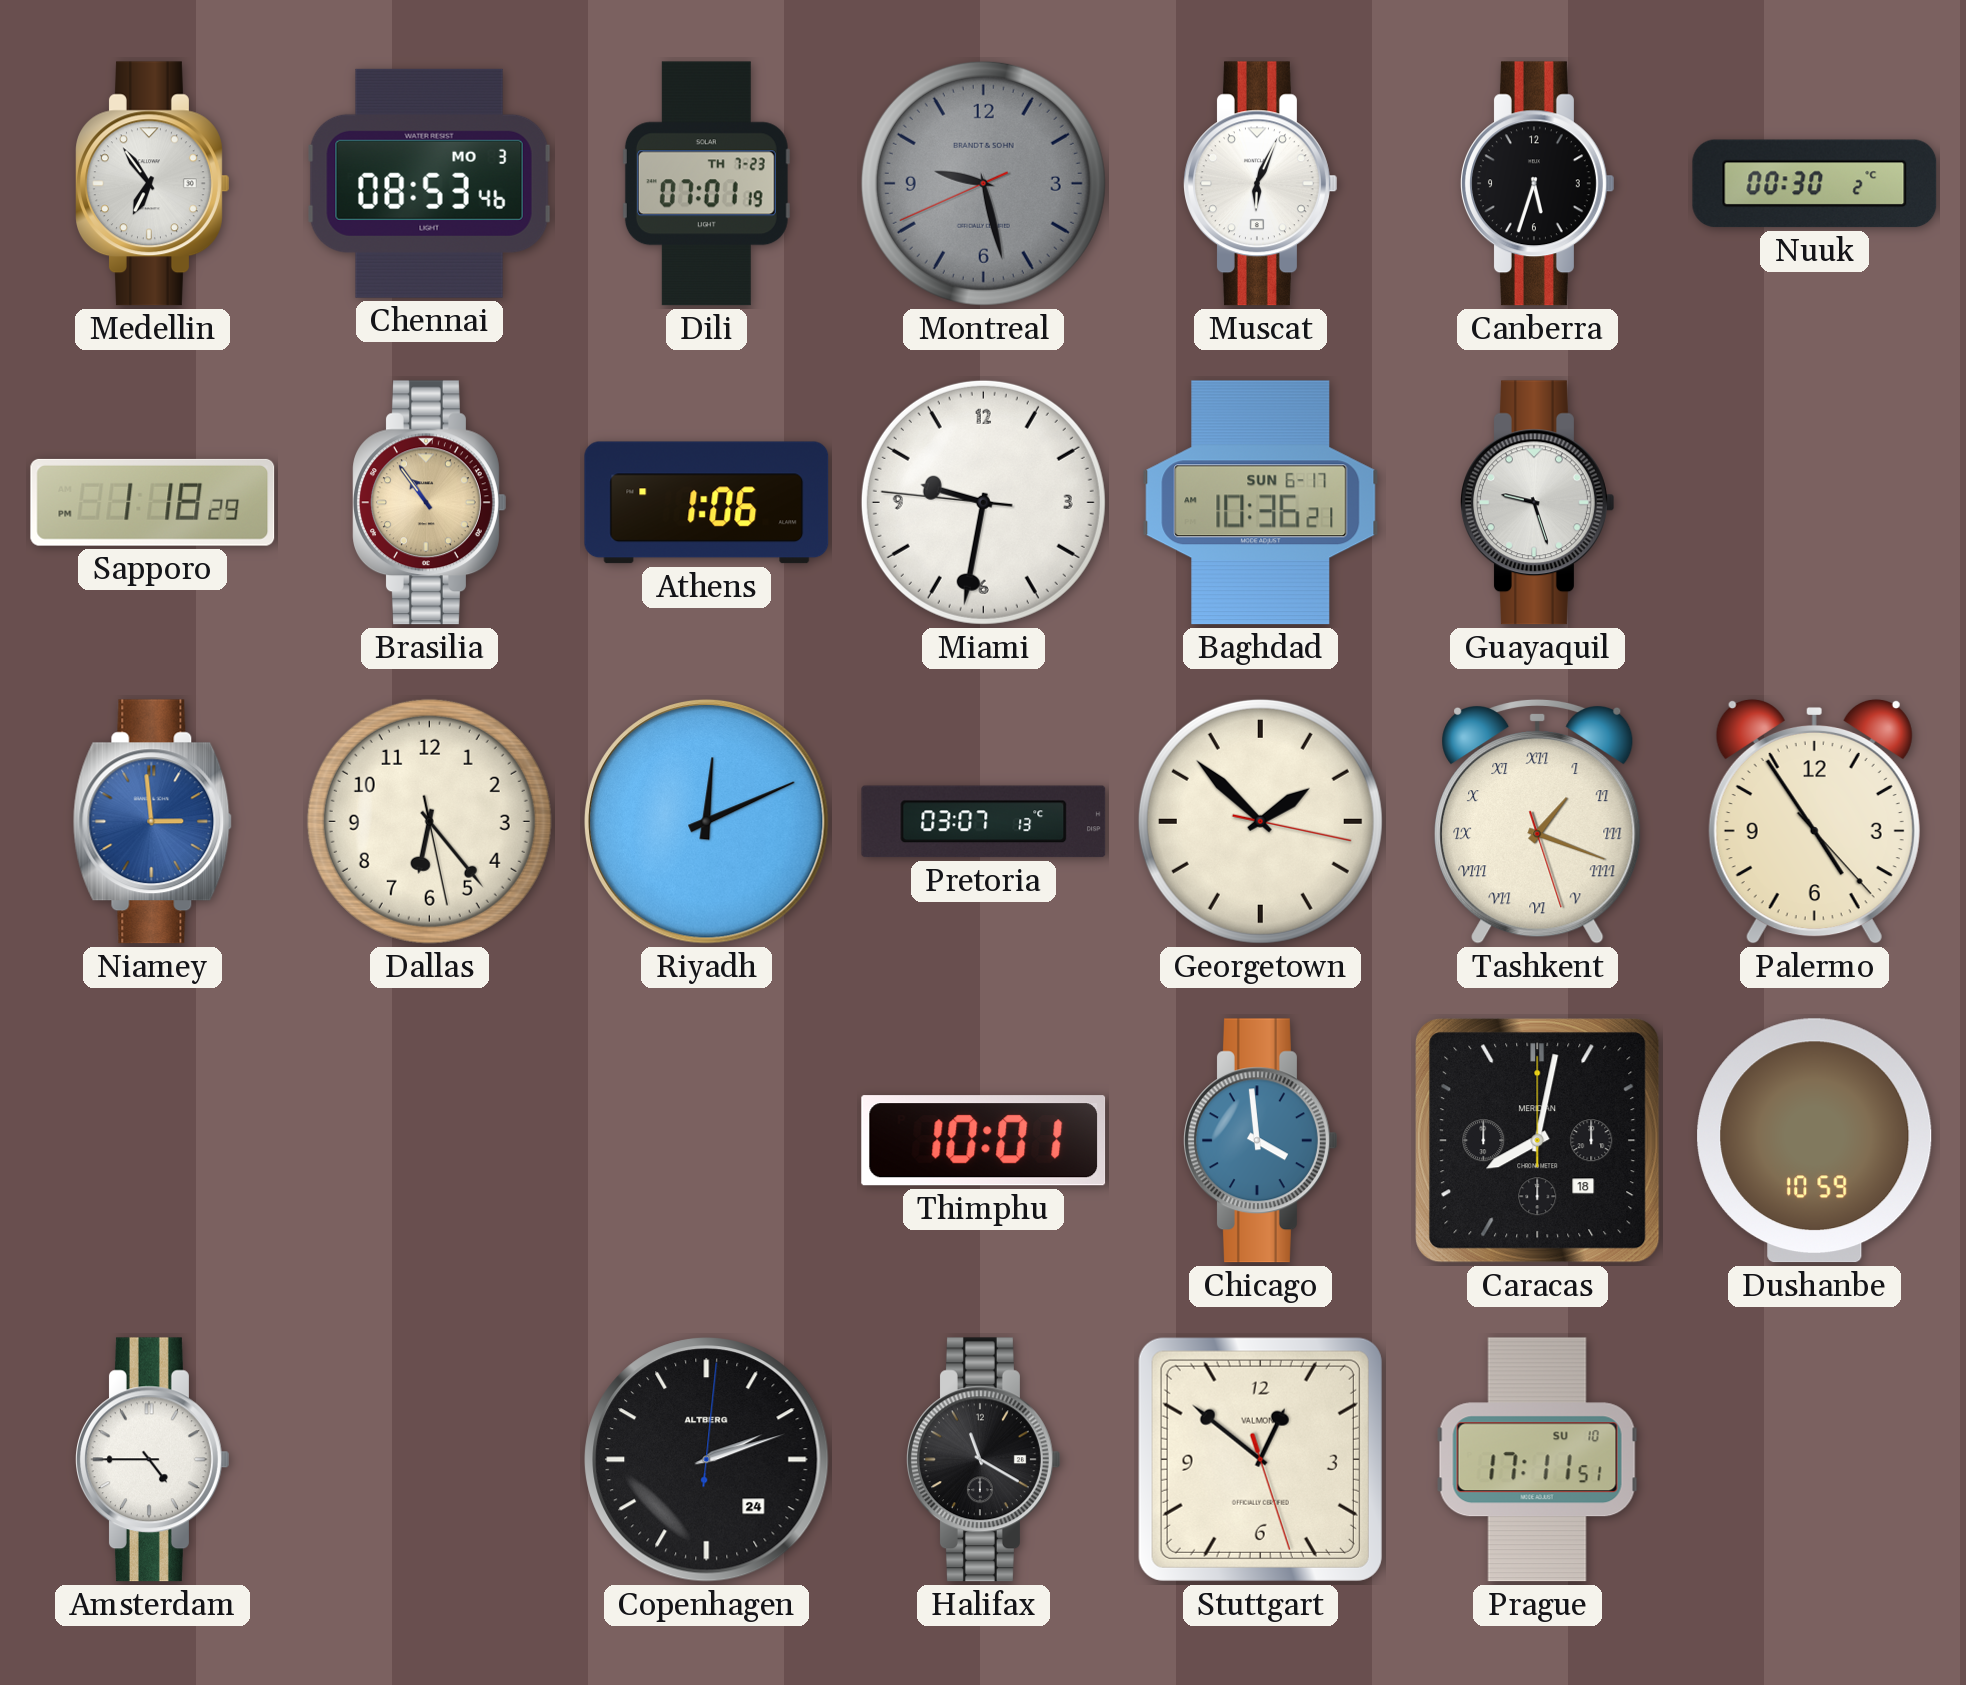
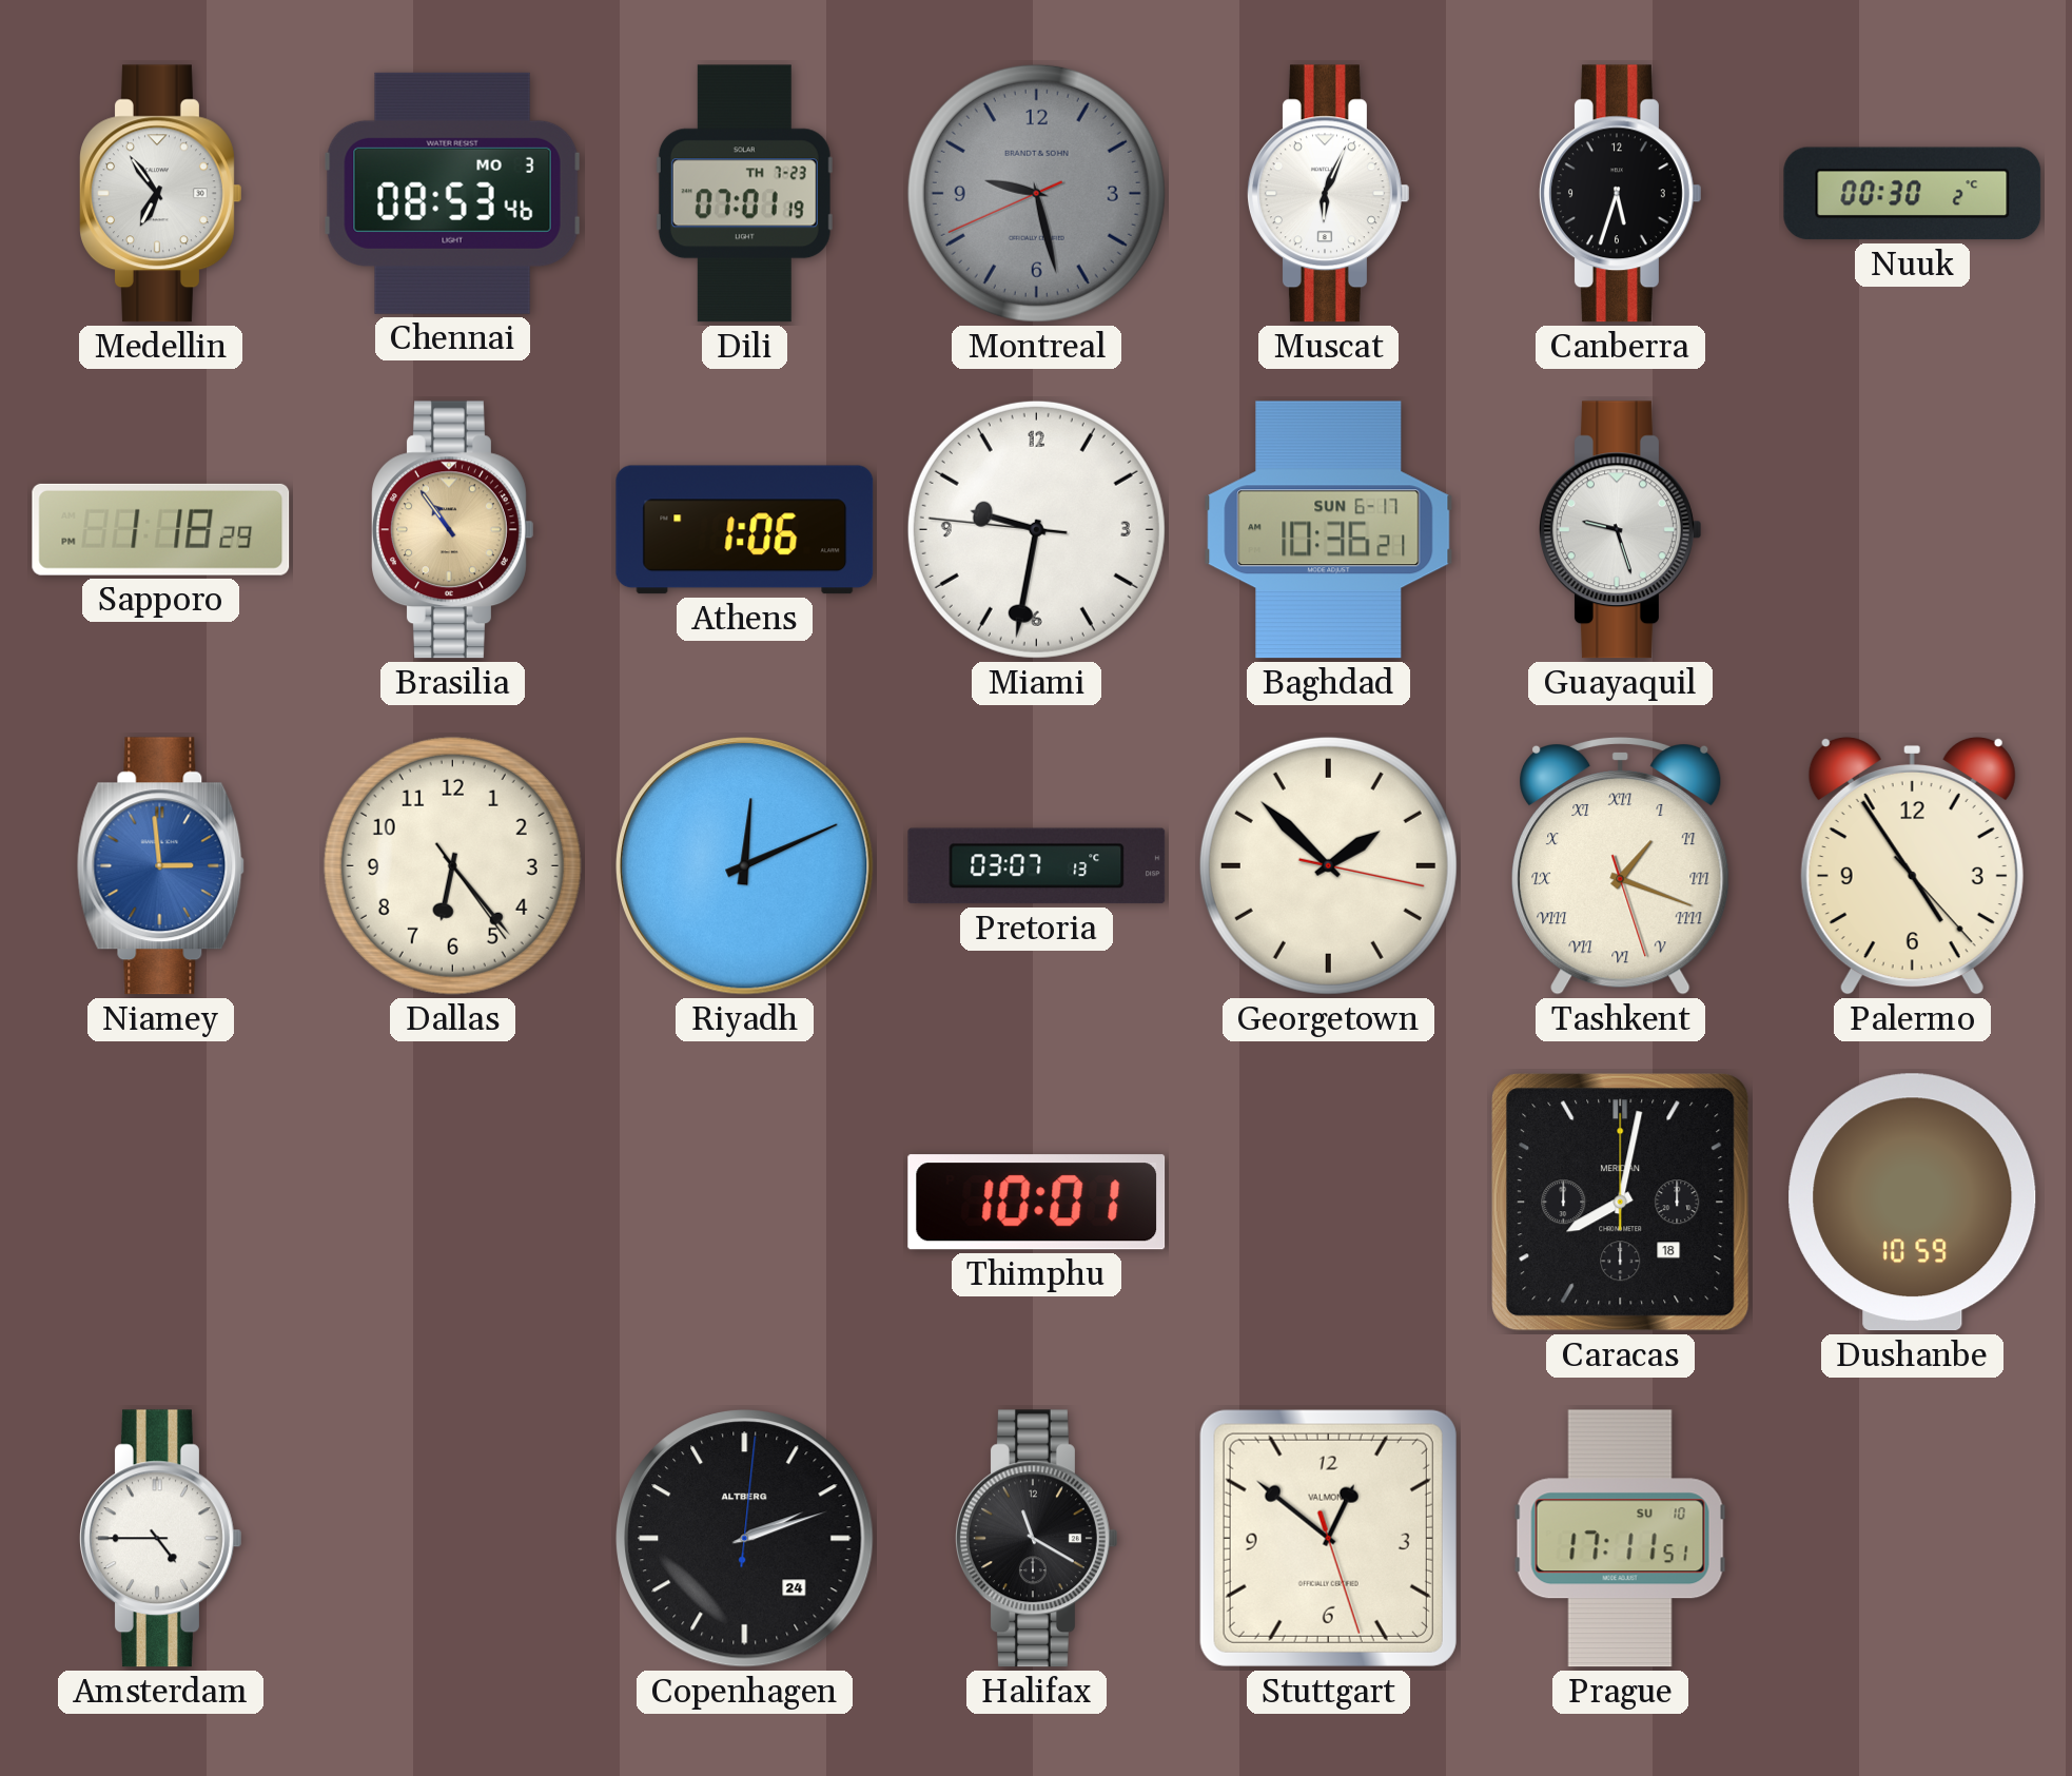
Dallas: 6:23:28 -> 6:23:24
Chicago: 3:59 -> none
